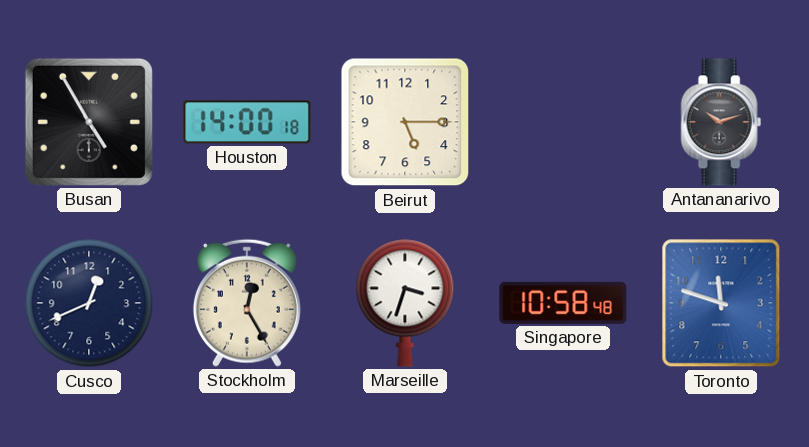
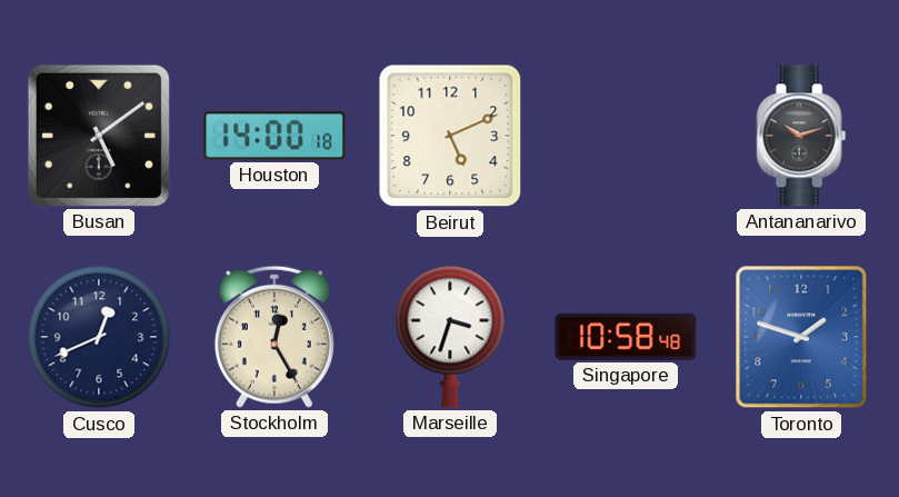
Busan: 4:55 -> 5:09
Beirut: 5:15 -> 5:11
Toronto: 11:48 -> 1:48
